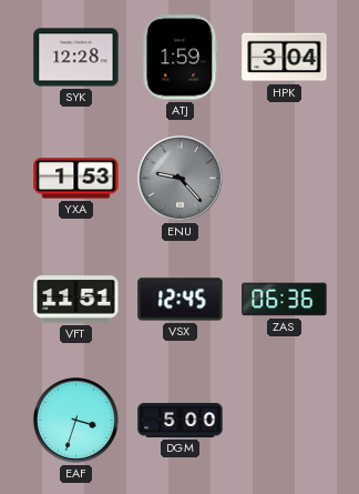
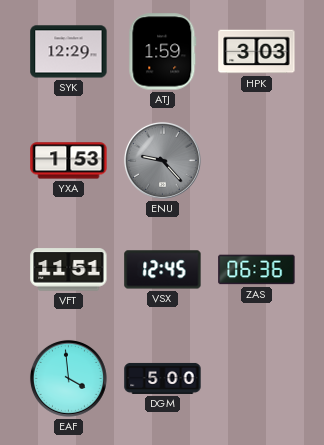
SYK: 12:28 -> 12:29
HPK: 3:04 -> 3:03
EAF: 3:33 -> 3:59
